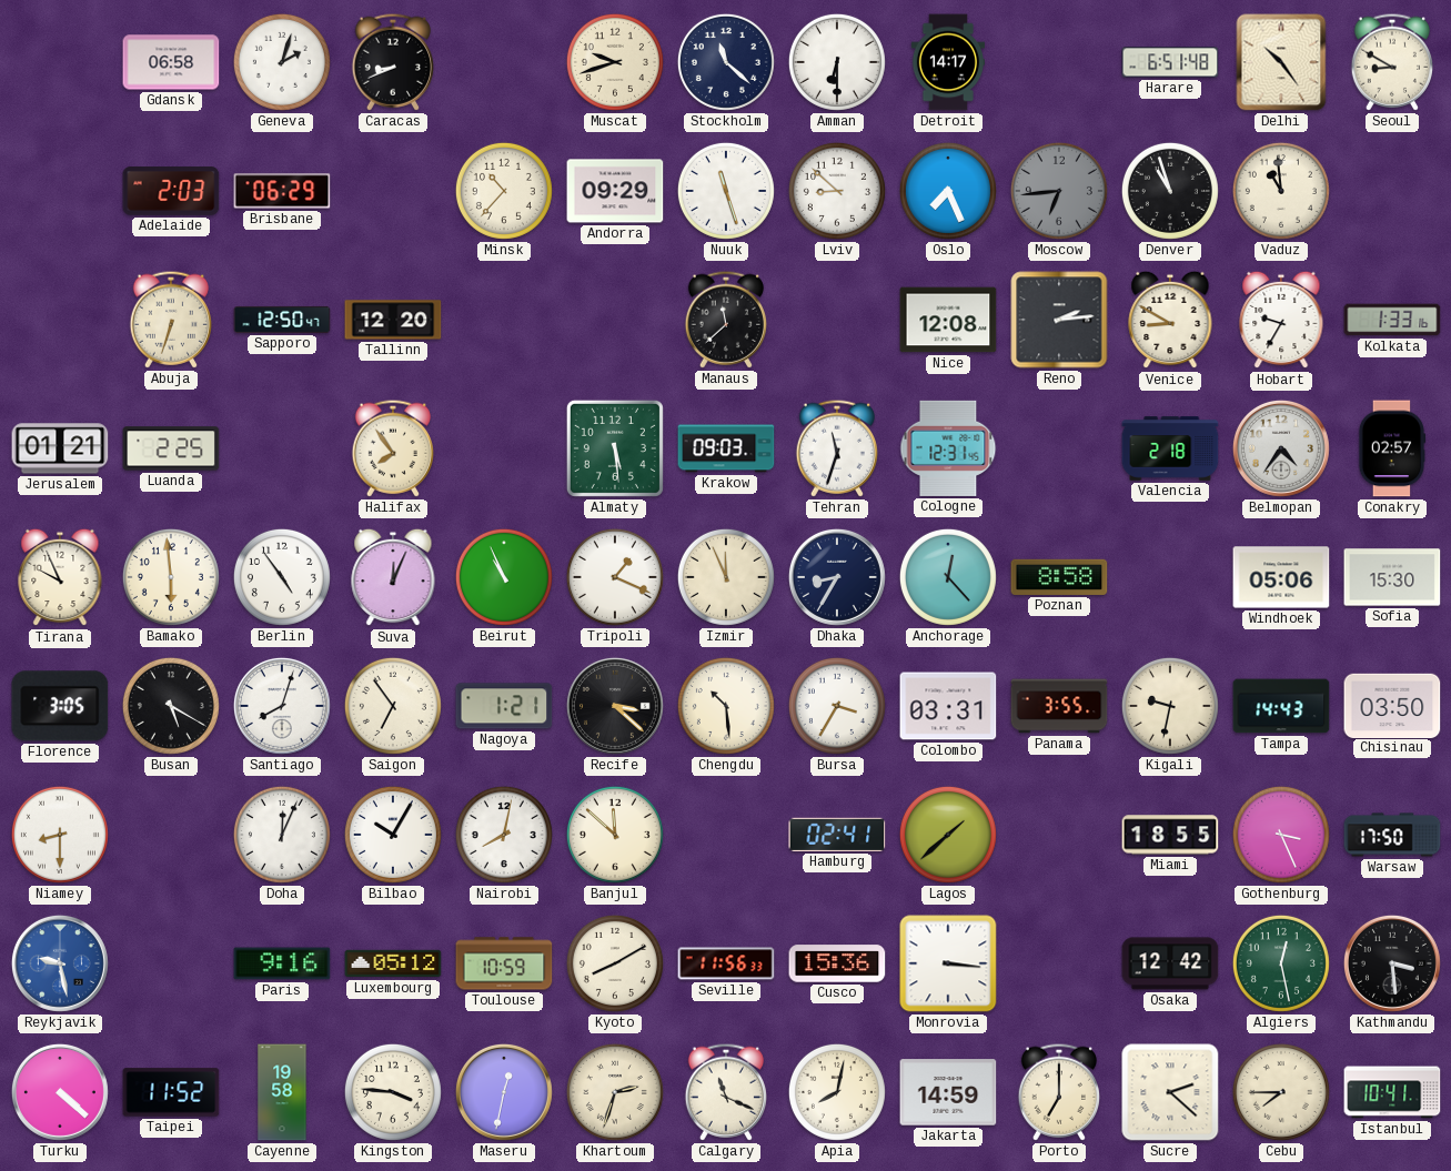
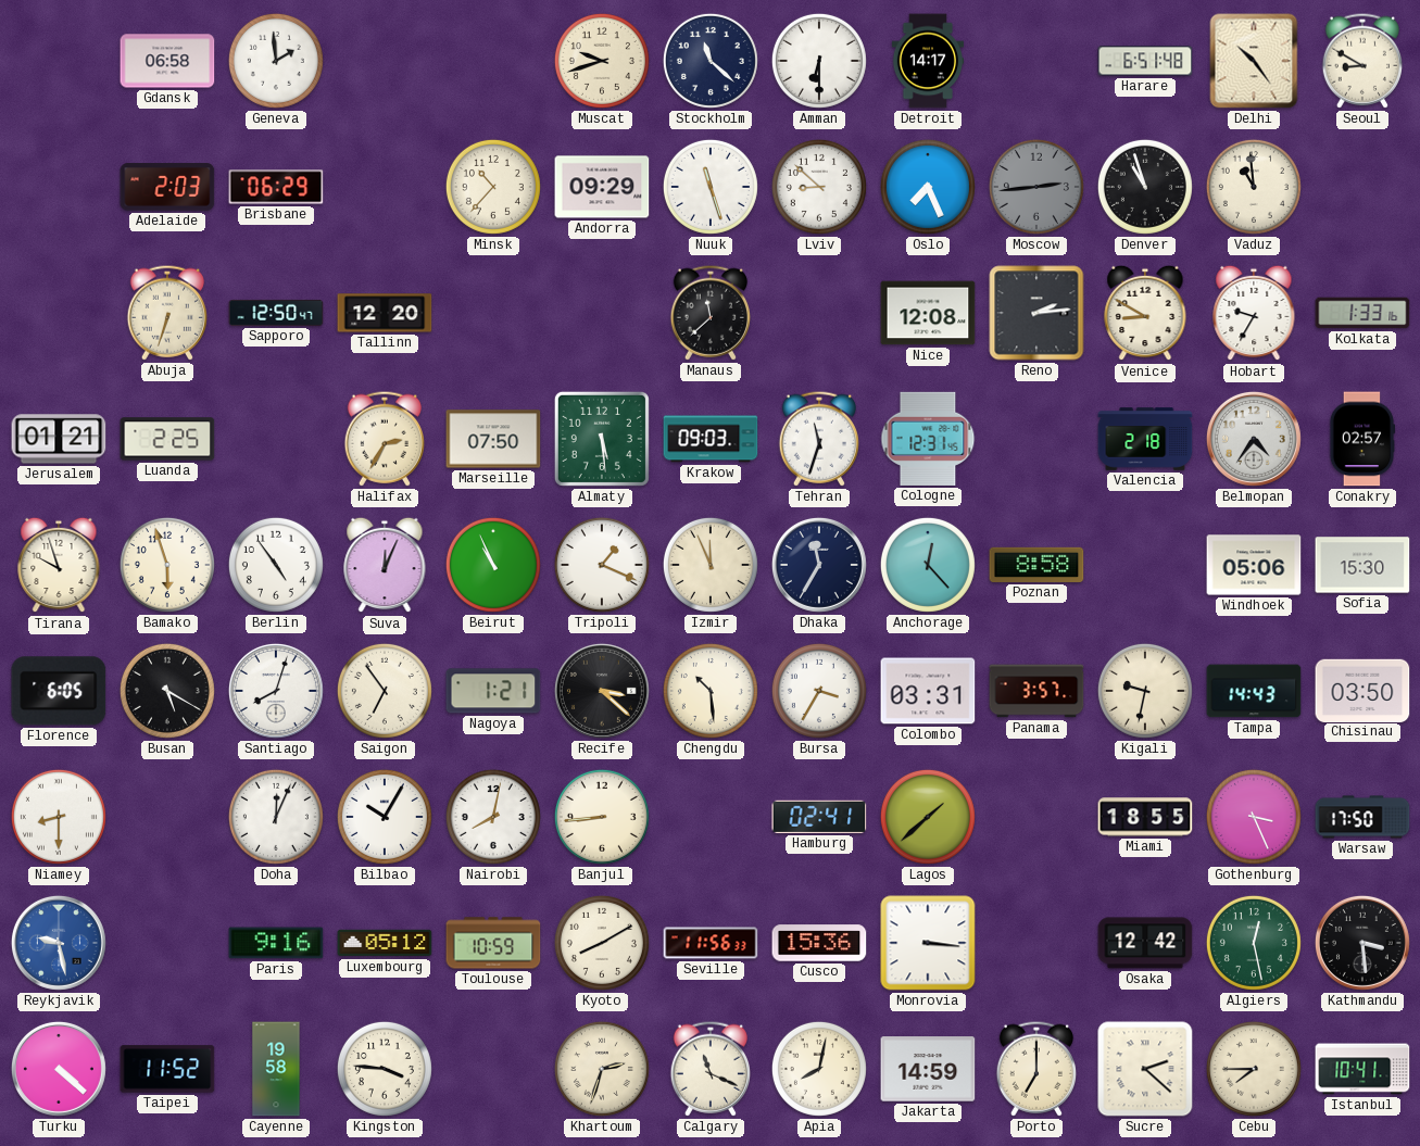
Geneva: 2:03 -> 1:59
Caracas: 8:41 -> none
Moscow: 6:44 -> 2:44
Halifax: 7:54 -> 2:35
Marseille: none -> 07:50
Tirana: 9:56 -> 9:57
Bamako: 5:59 -> 5:57
Dhaka: 8:35 -> 11:35
Florence: 3:05 -> 6:05
Panama: 3:55 -> 3:57
Banjul: 11:52 -> 8:44
Maseru: 12:32 -> none
